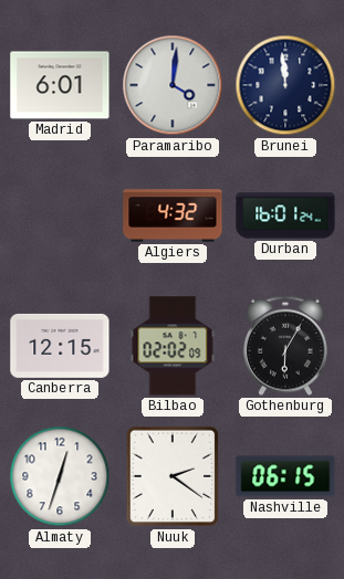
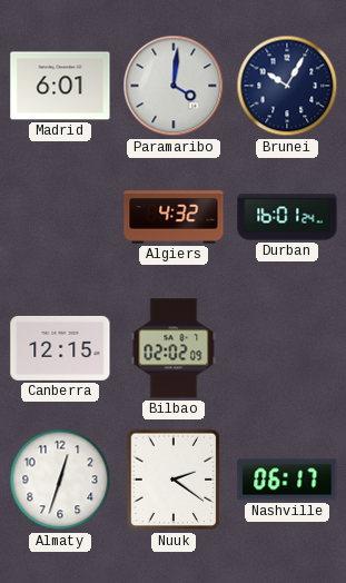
Brunei: 11:59 -> 10:05
Gothenburg: 6:05 -> none
Nashville: 06:15 -> 06:17
